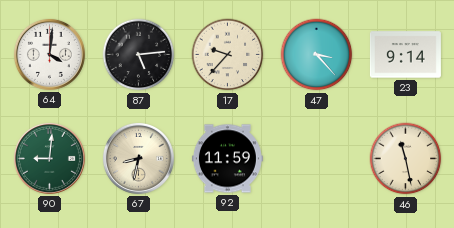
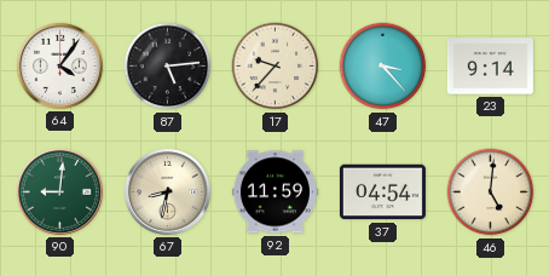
64: 4:01 -> 4:06
37: none -> 04:54
46: 11:28 -> 5:01
